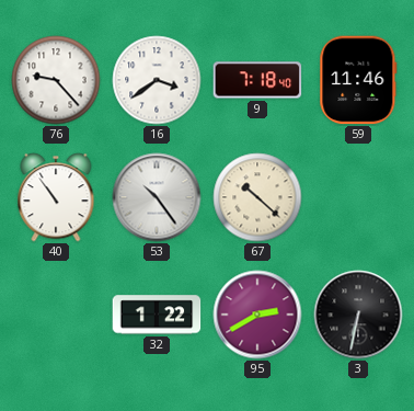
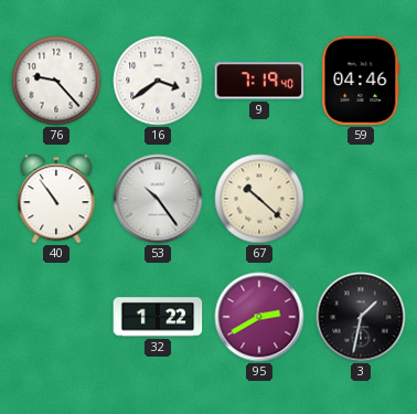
9: 7:18 -> 7:19
59: 11:46 -> 04:46
3: 6:32 -> 1:32
